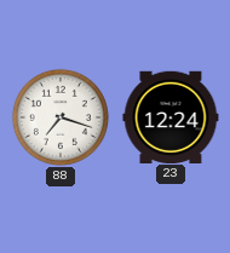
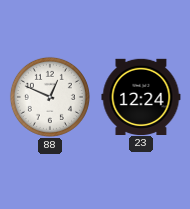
88: 7:18 -> 12:49
